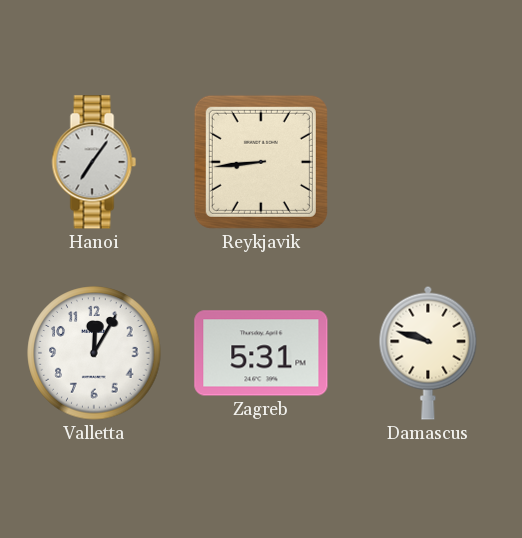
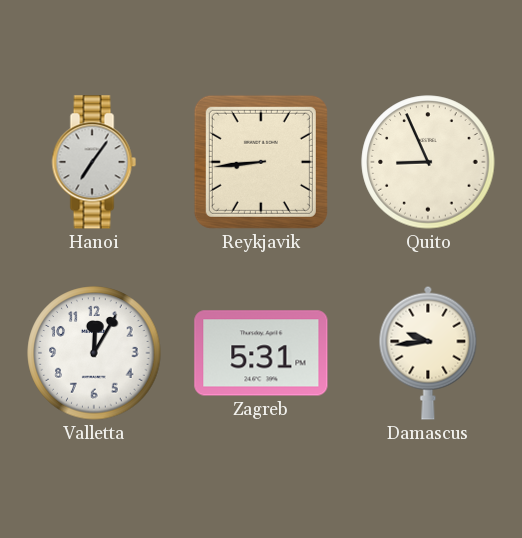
Quito: none -> 8:56
Damascus: 9:48 -> 9:44
